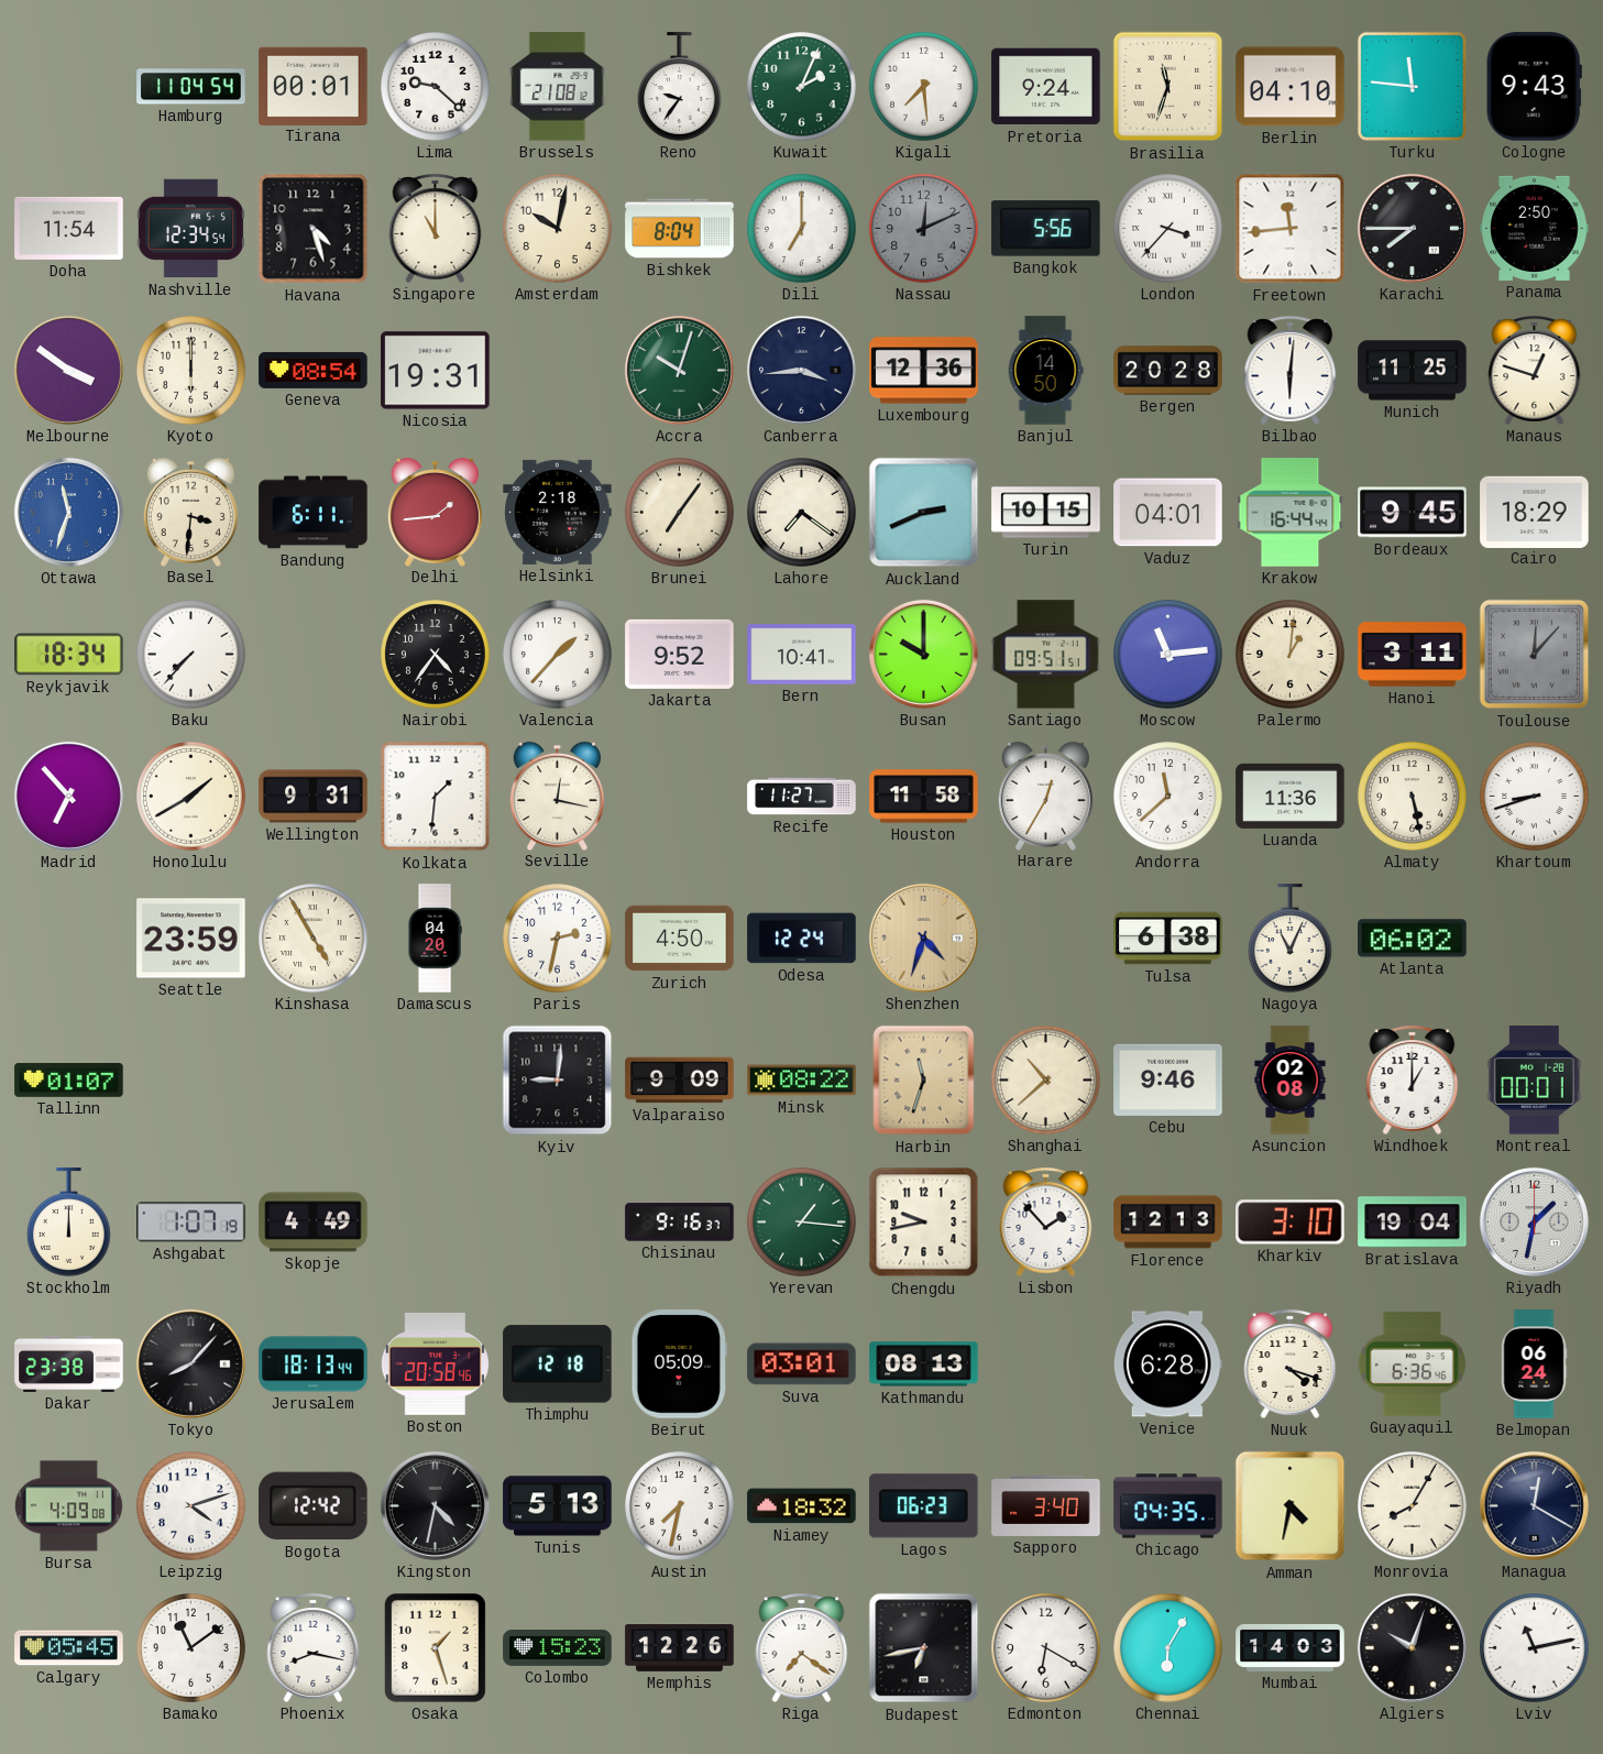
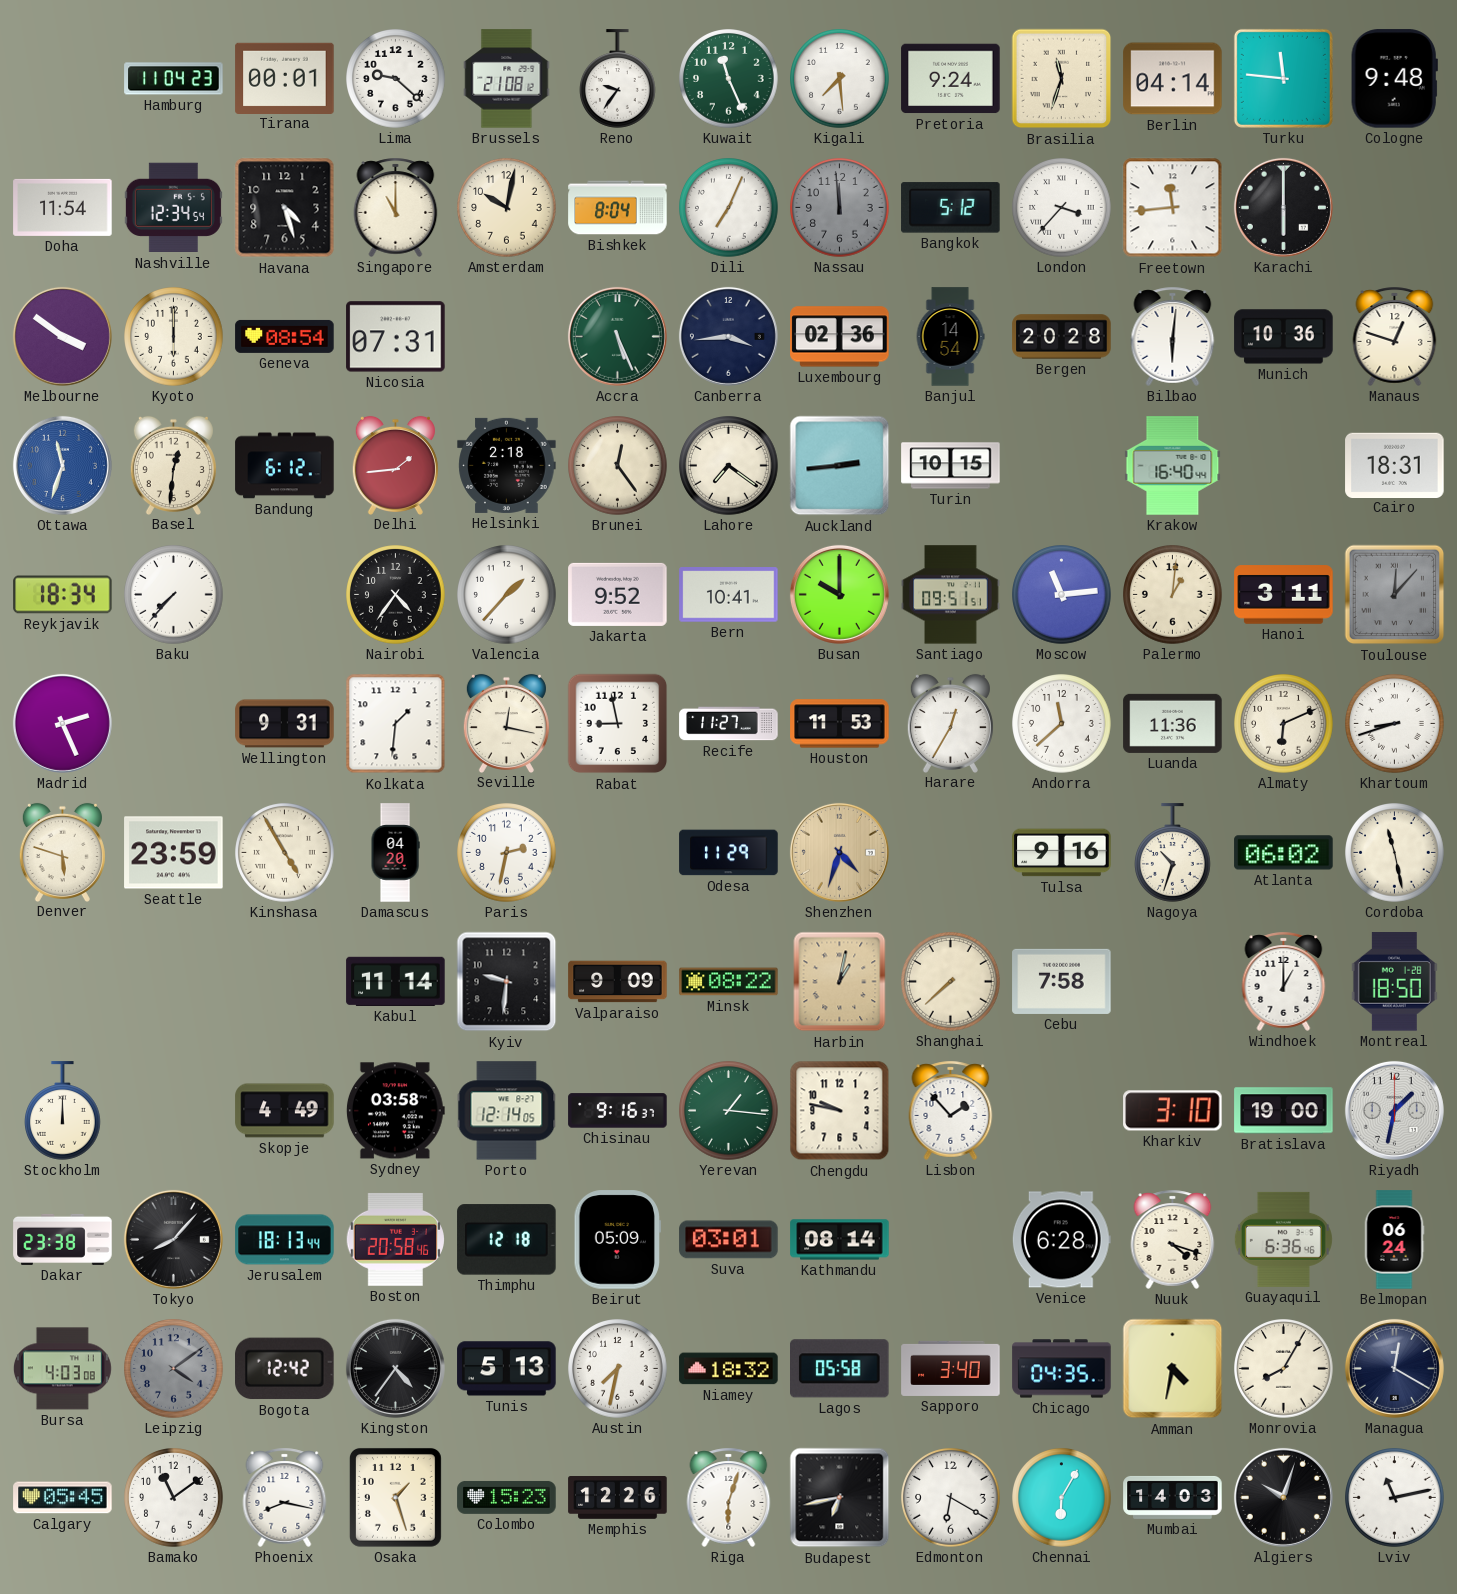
Hamburg: 11:04:54 -> 11:04:23
Kuwait: 2:04 -> 11:26
Berlin: 04:10 -> 04:14
Cologne: 9:43 -> 9:48
Dili: 7:00 -> 7:04
Nassau: 12:11 -> 11:59
Bangkok: 5:56 -> 5:12
Karachi: 7:45 -> 6:00
Panama: 2:50 -> none
Nicosia: 19:31 -> 07:31
Accra: 10:03 -> 5:26
Luxembourg: 12:36 -> 02:36
Banjul: 14:50 -> 14:54
Munich: 11:25 -> 10:36
Basel: 3:31 -> 12:31
Bandung: 6:11 -> 6:12
Brunei: 7:06 -> 12:24
Auckland: 2:41 -> 2:44
Vaduz: 04:01 -> none
Krakow: 16:44 -> 16:40
Bordeaux: 9:45 -> none
Cairo: 18:29 -> 18:31
Madrid: 6:53 -> 2:26
Honolulu: 1:40 -> none
Rabat: none -> 8:58
Houston: 11:58 -> 11:53
Almaty: 5:28 -> 6:11
Denver: none -> 5:48
Zurich: 4:50 -> none
Odesa: 12:24 -> 11:29
Tulsa: 6:38 -> 9:16
Nagoya: 11:04 -> 10:33
Cordoba: none -> 11:28
Tallinn: 01:07 -> none
Kabul: none -> 11:14
Kyiv: 9:01 -> 9:31
Harbin: 11:33 -> 1:02
Shanghai: 10:38 -> 7:38
Cebu: 9:46 -> 7:58
Asuncion: 02:08 -> none
Montreal: 00:01 -> 18:50
Ashgabat: 1:07 -> none
Sydney: none -> 03:58
Porto: none -> 12:14
Chengdu: 9:43 -> 9:47
Florence: 12:13 -> none
Bratislava: 19:04 -> 19:00
Kathmandu: 08:13 -> 08:14
Bursa: 4:09 -> 4:03
Leipzig: 4:12 -> 4:09
Leipzig dial: white -> grey
Kingston: 4:32 -> 4:36
Lagos: 06:23 -> 05:58
Riga: 7:21 -> 6:03
